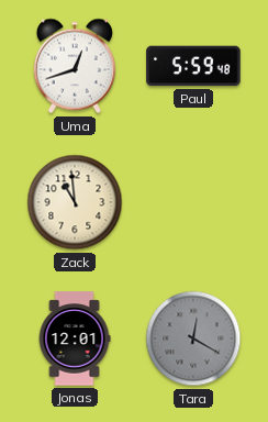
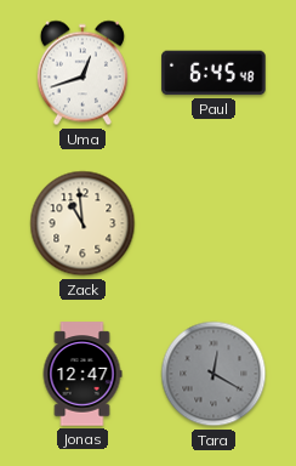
Paul: 5:59 -> 6:45
Jonas: 12:01 -> 12:47
